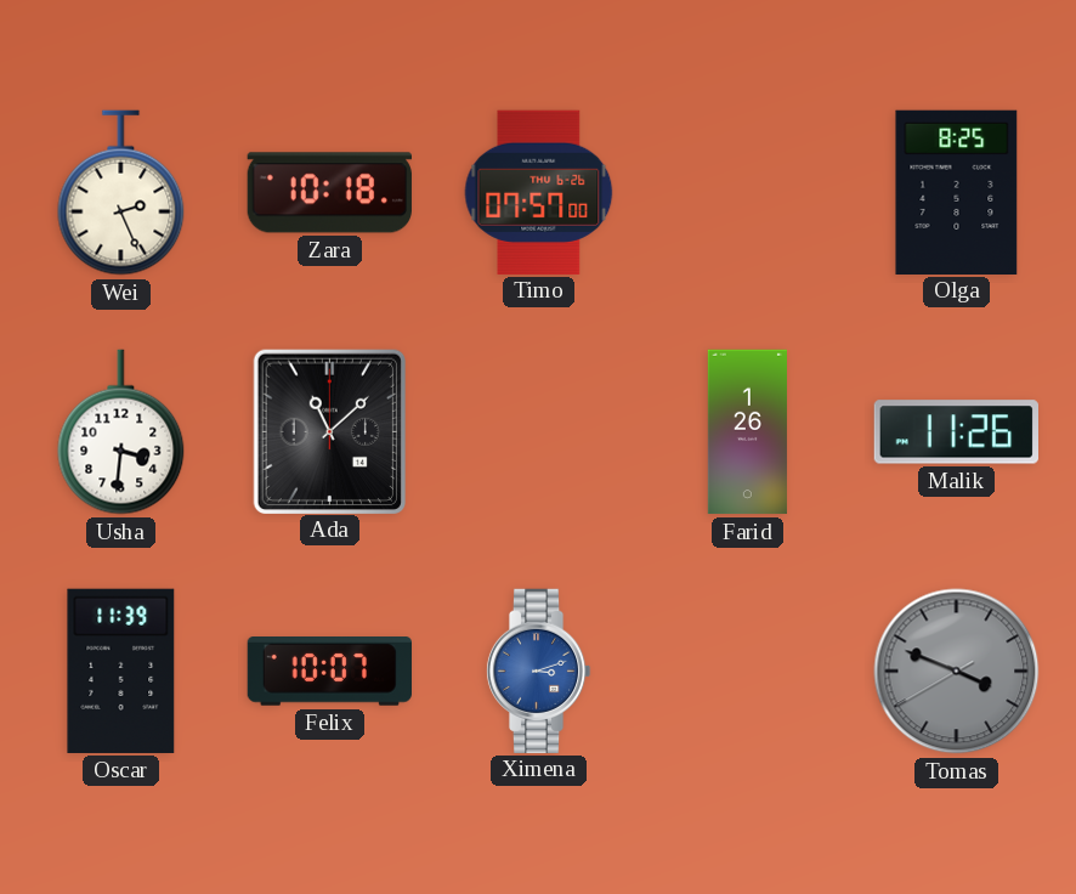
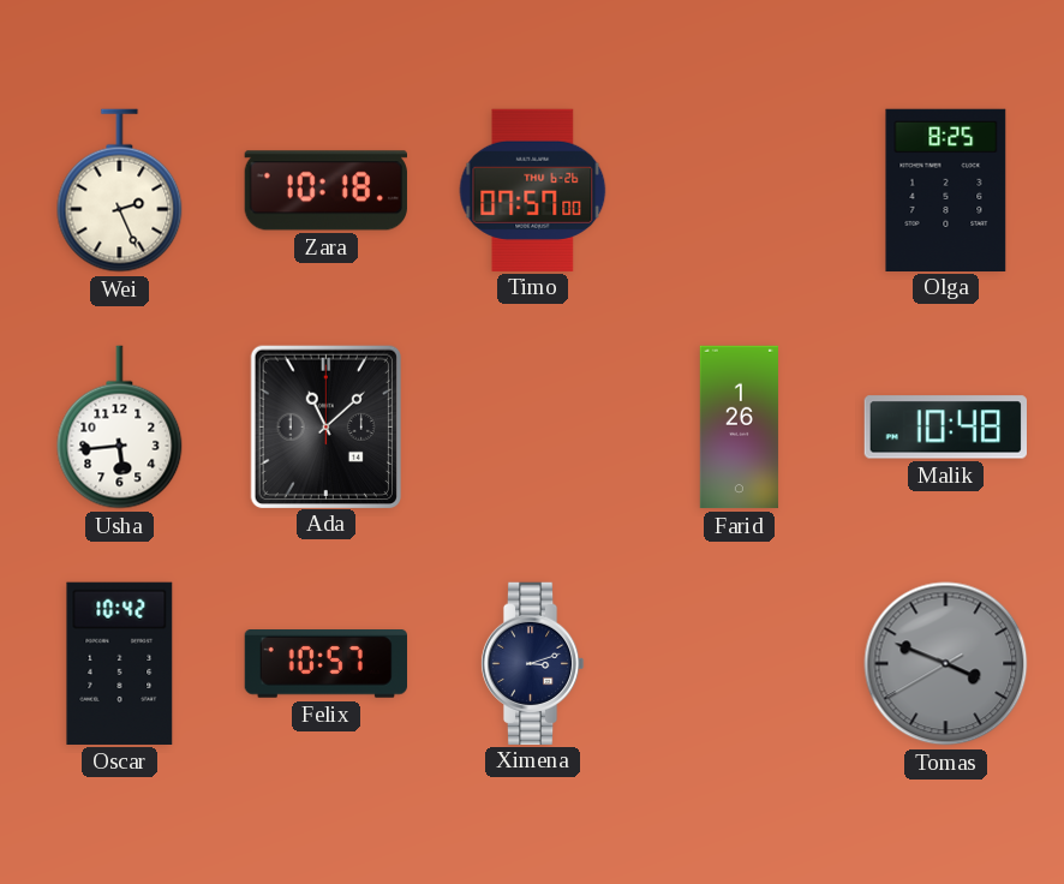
Usha: 3:31 -> 5:44
Malik: 11:26 -> 10:48
Oscar: 11:39 -> 10:42
Felix: 10:07 -> 10:57
Ximena dial: blue -> navy
